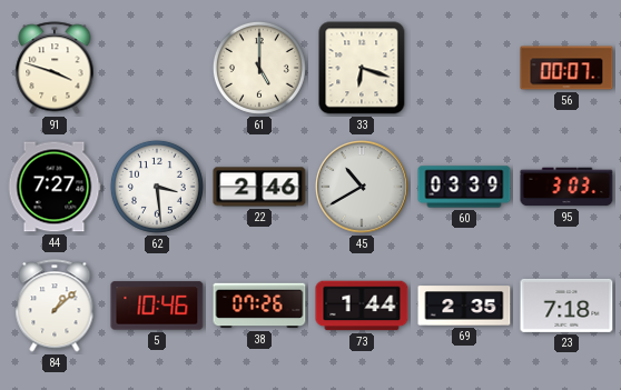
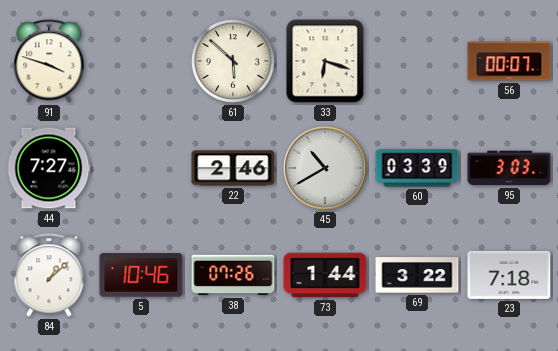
61: 5:00 -> 5:52
62: 3:29 -> none
69: 2:35 -> 3:22
